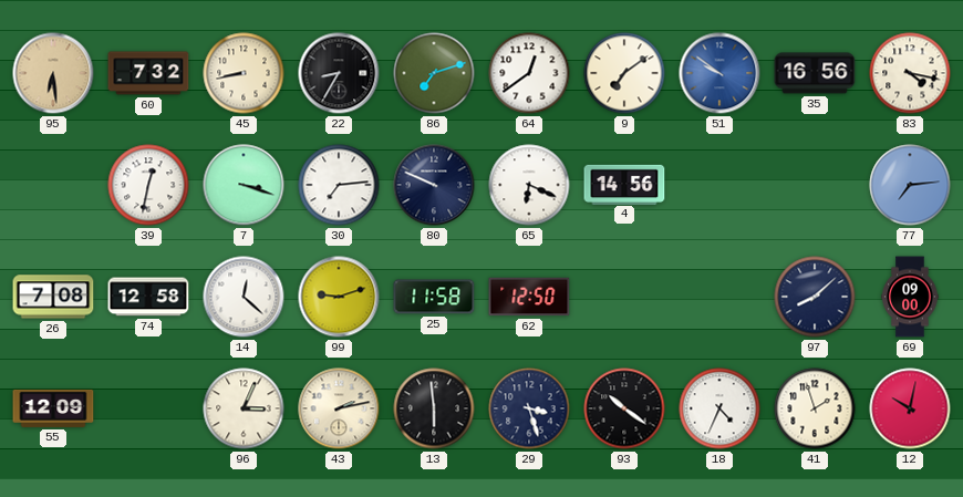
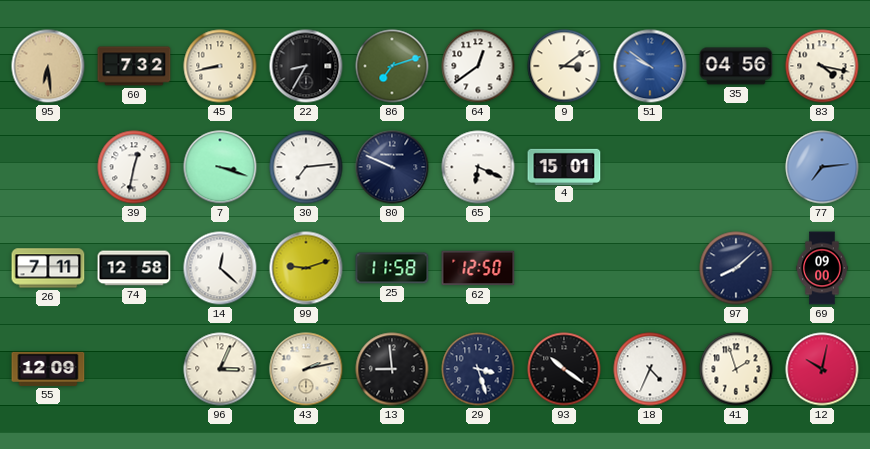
9: 7:09 -> 3:09
35: 16:56 -> 04:56
4: 14:56 -> 15:01
26: 7:08 -> 7:11
13: 5:59 -> 8:59
